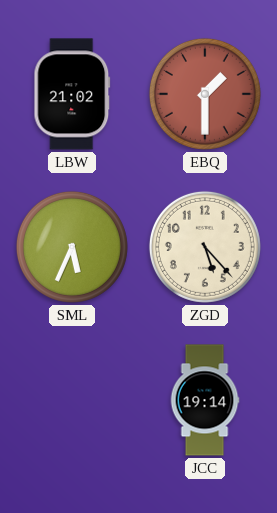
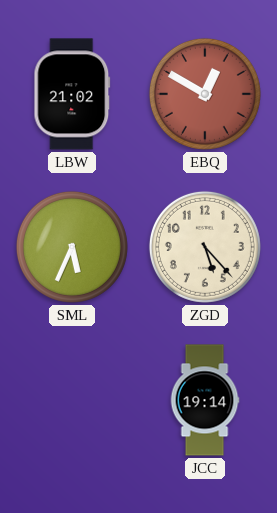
EBQ: 1:30 -> 12:50
